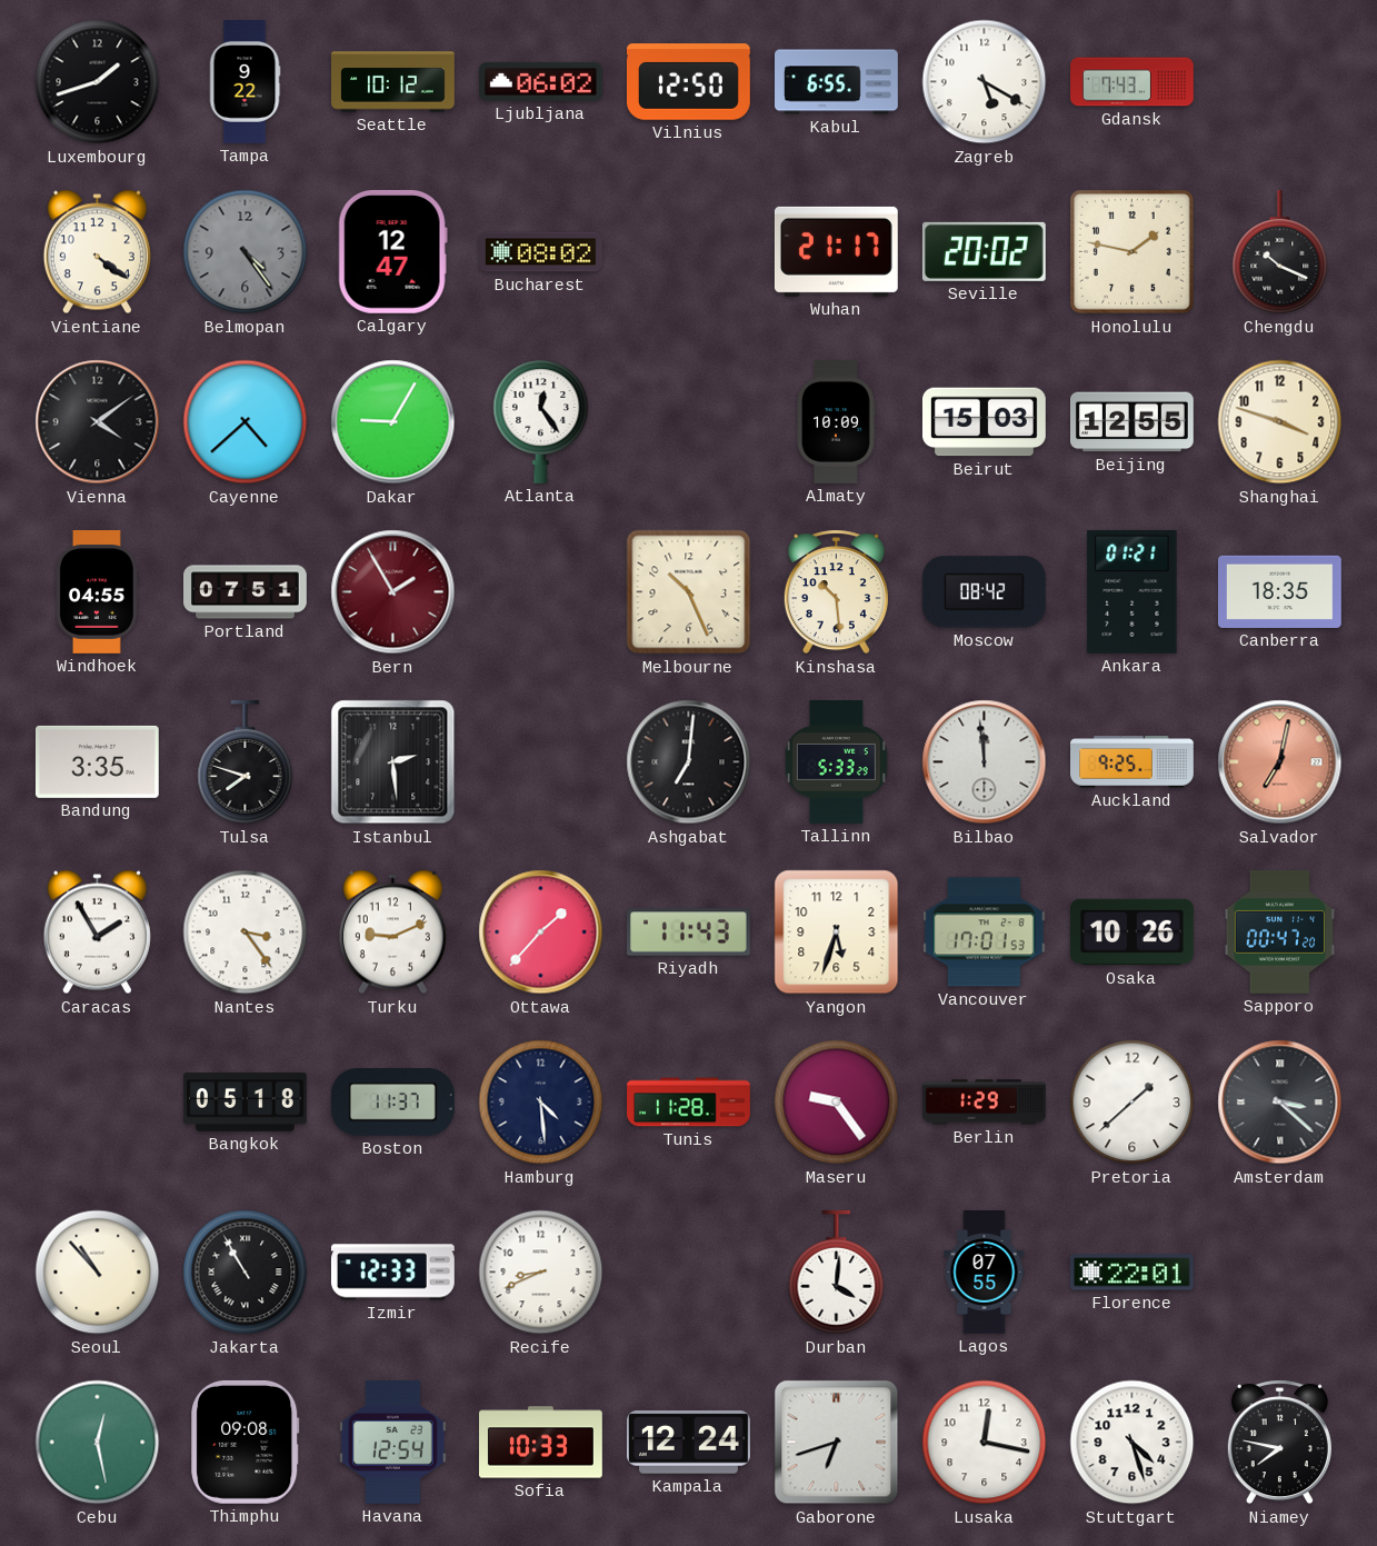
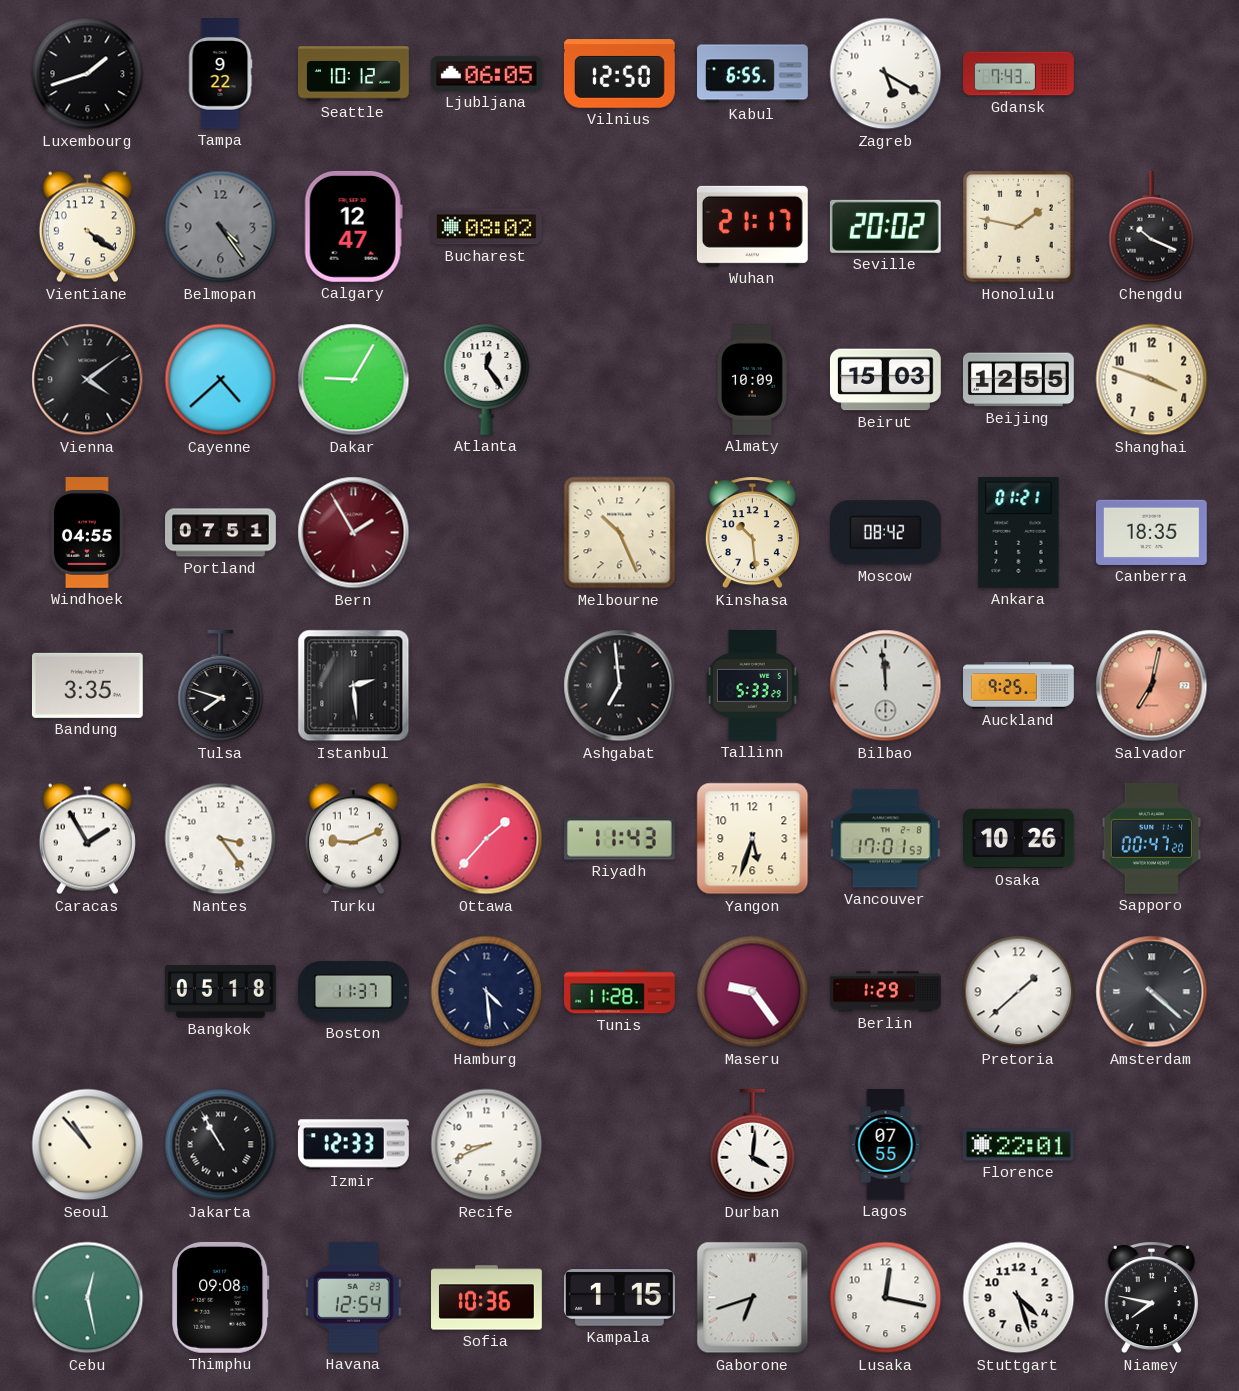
Ljubljana: 06:02 -> 06:05
Ashgabat: 7:01 -> 6:59
Amsterdam: 3:22 -> 4:22
Sofia: 10:33 -> 10:36
Kampala: 12:24 -> 1:15
